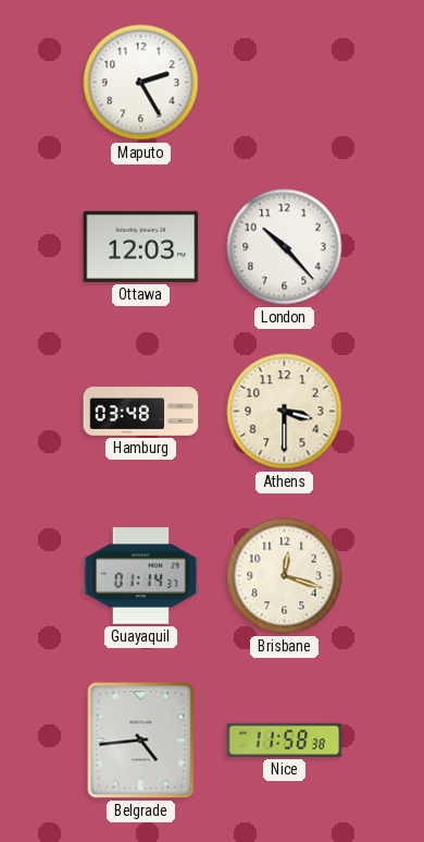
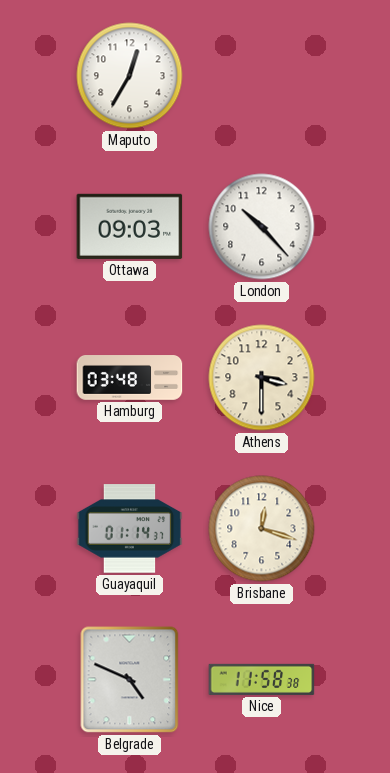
Maputo: 2:25 -> 12:35
Ottawa: 12:03 -> 09:03
Belgrade: 4:44 -> 4:49
